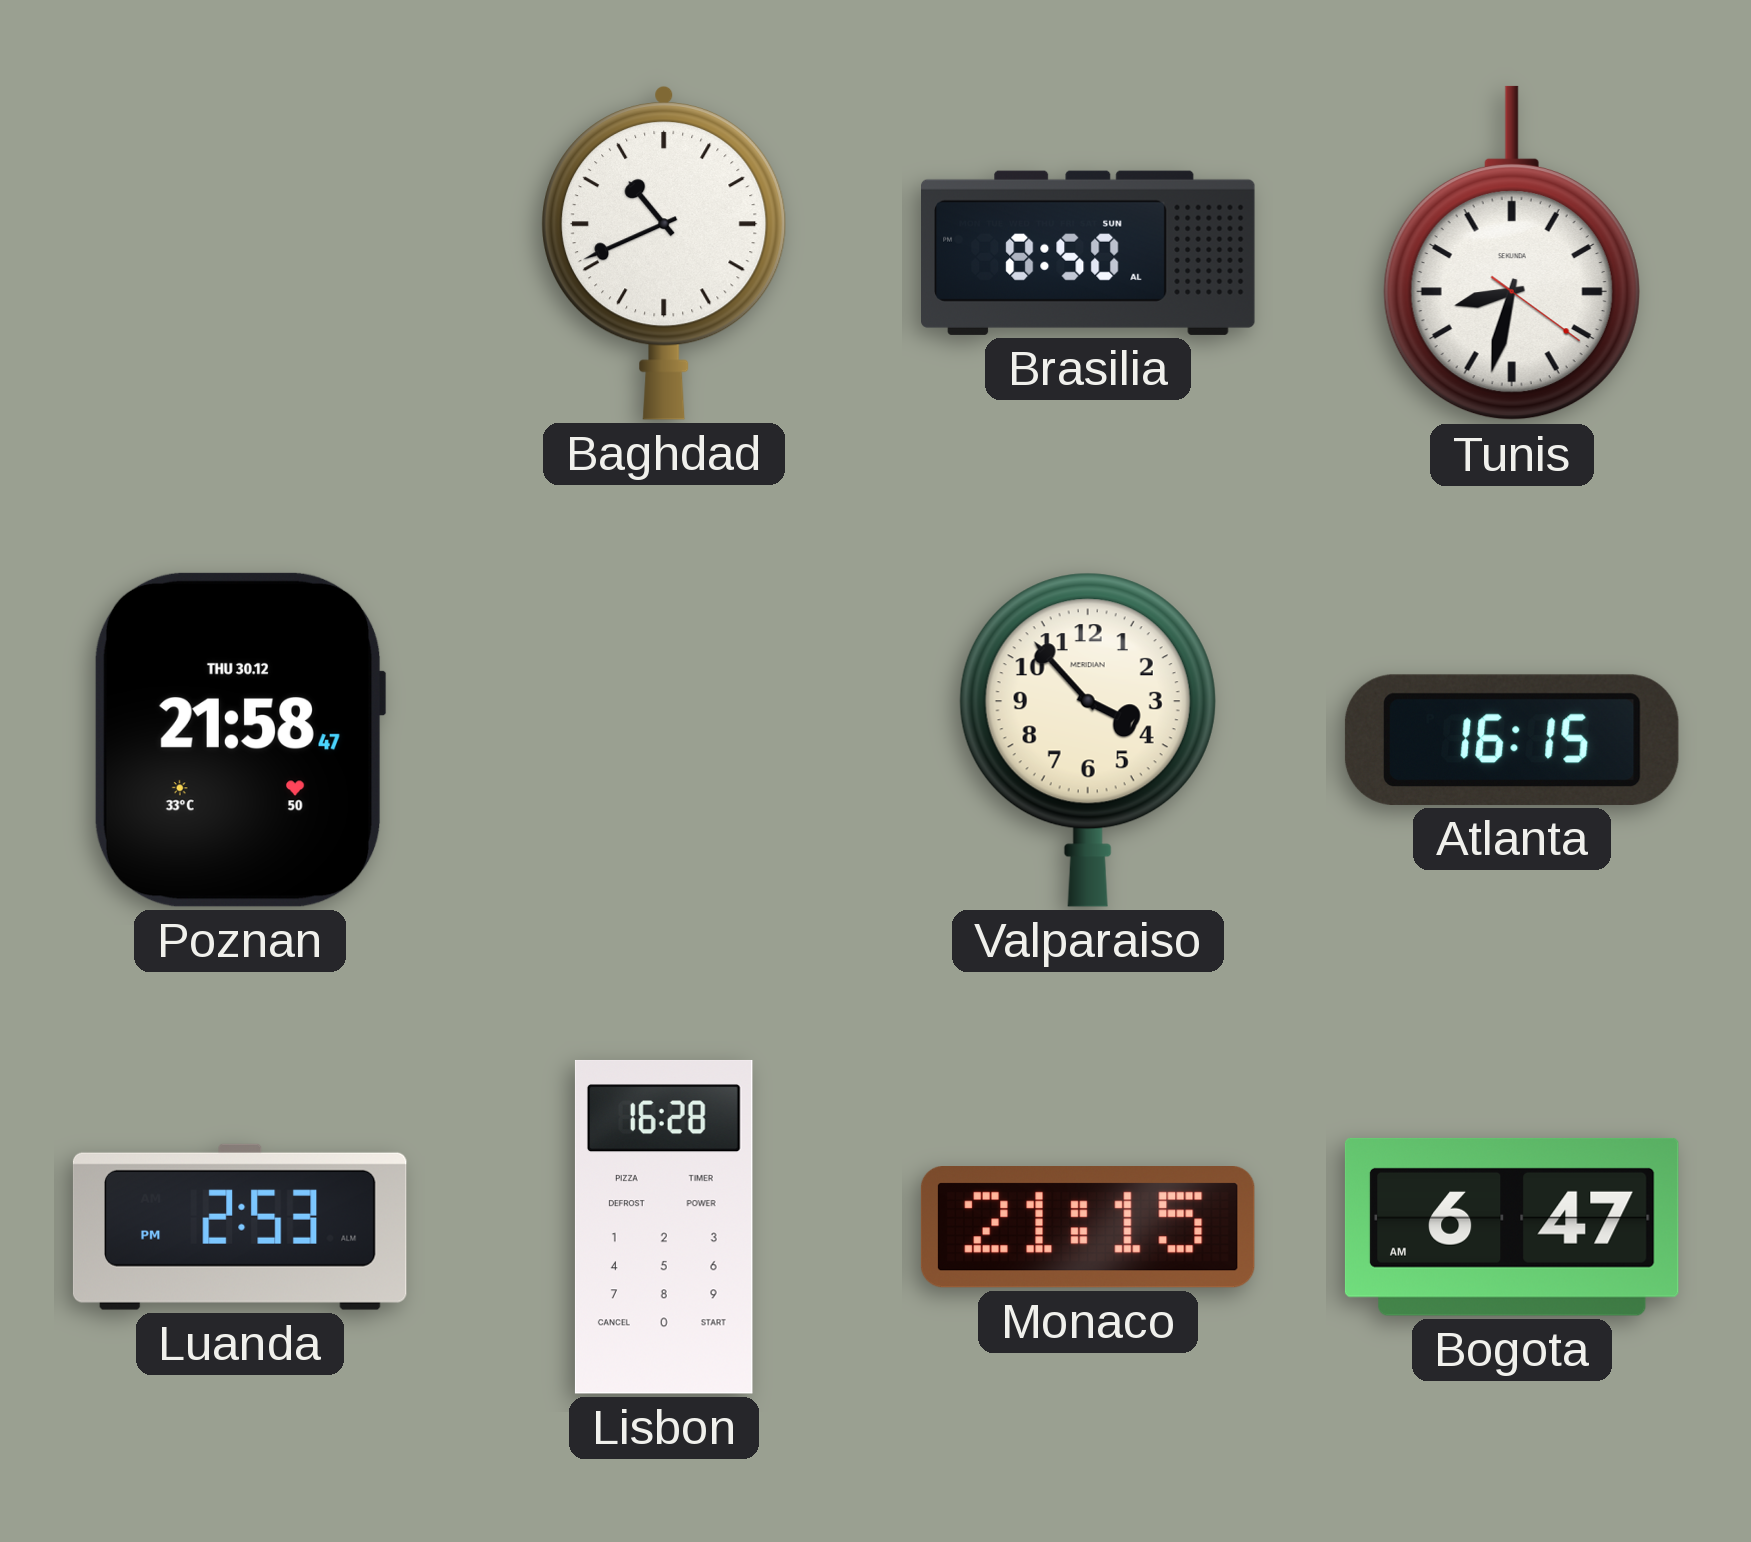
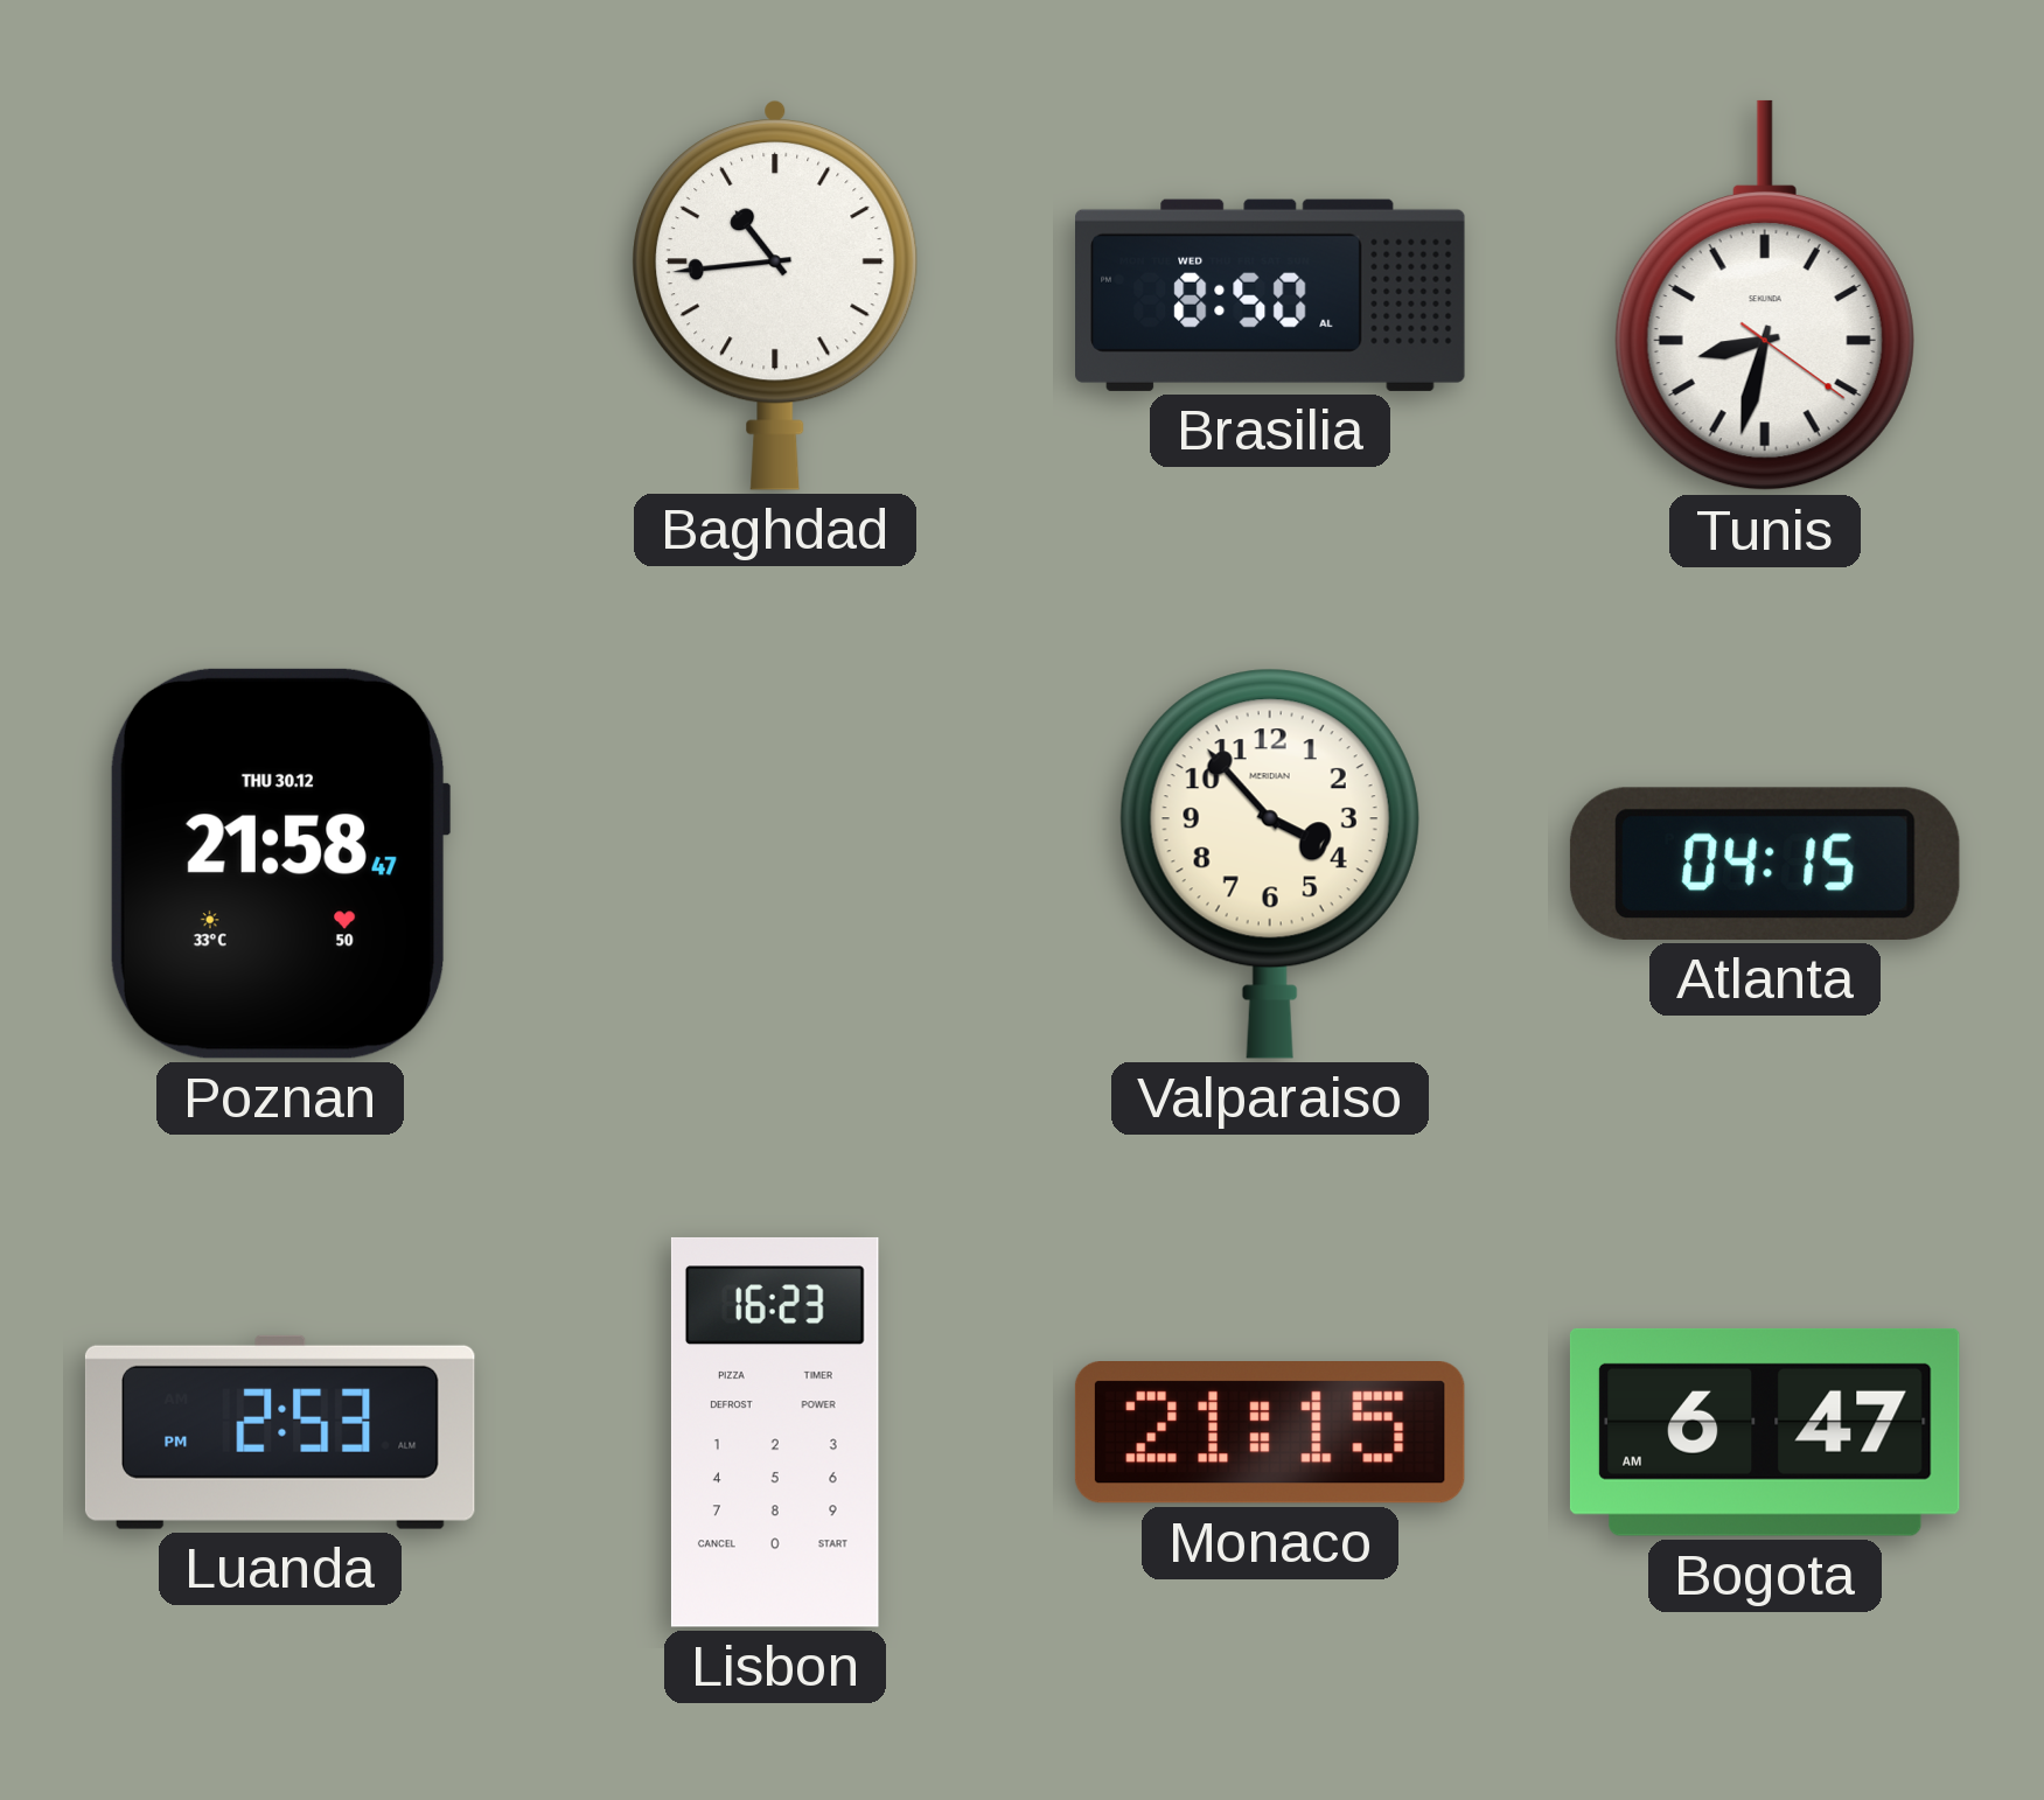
Baghdad: 10:41 -> 10:44
Brasilia date: SUN -> WED
Atlanta: 16:15 -> 04:15
Lisbon: 16:28 -> 16:23
